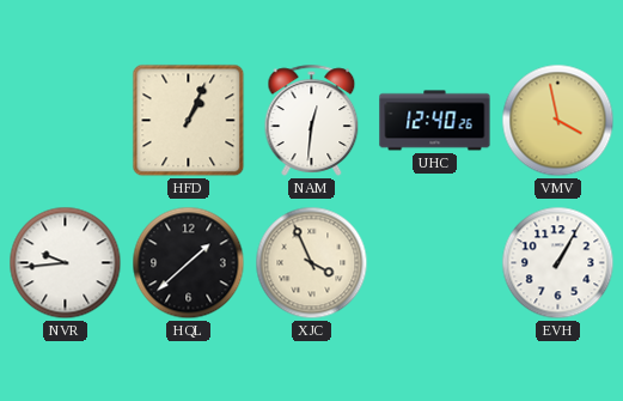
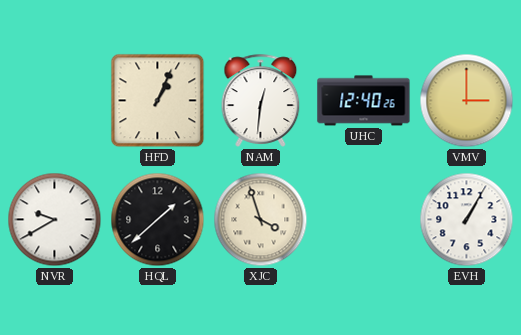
VMV: 3:58 -> 3:00
NVR: 9:44 -> 9:40
XJC: 3:56 -> 3:57
